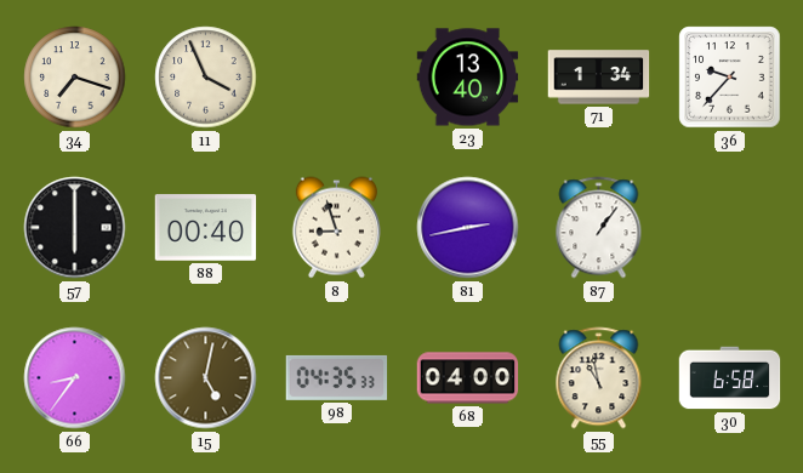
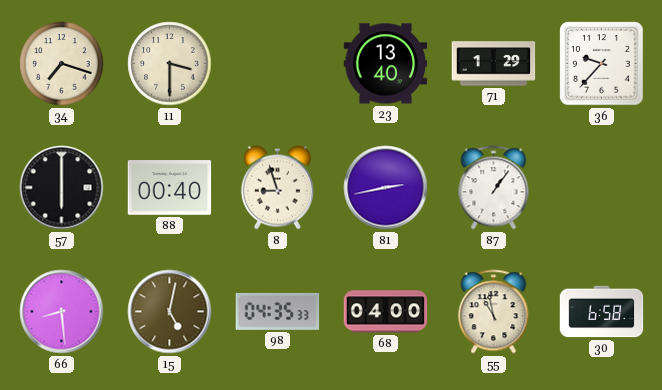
11: 3:56 -> 3:30
71: 1:34 -> 1:29
66: 8:36 -> 8:29
